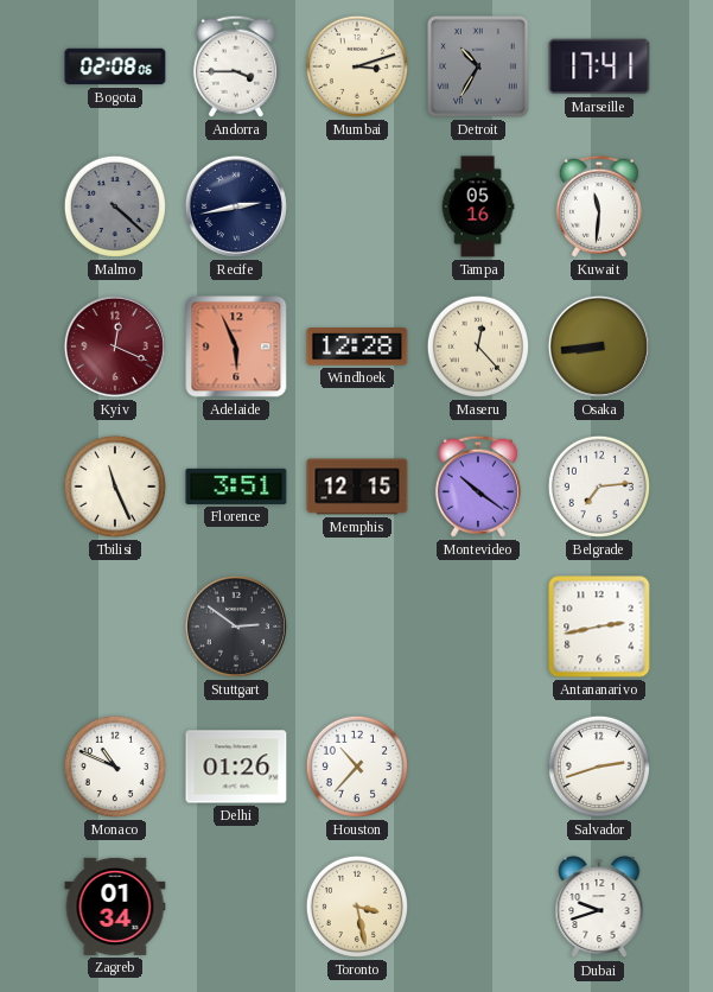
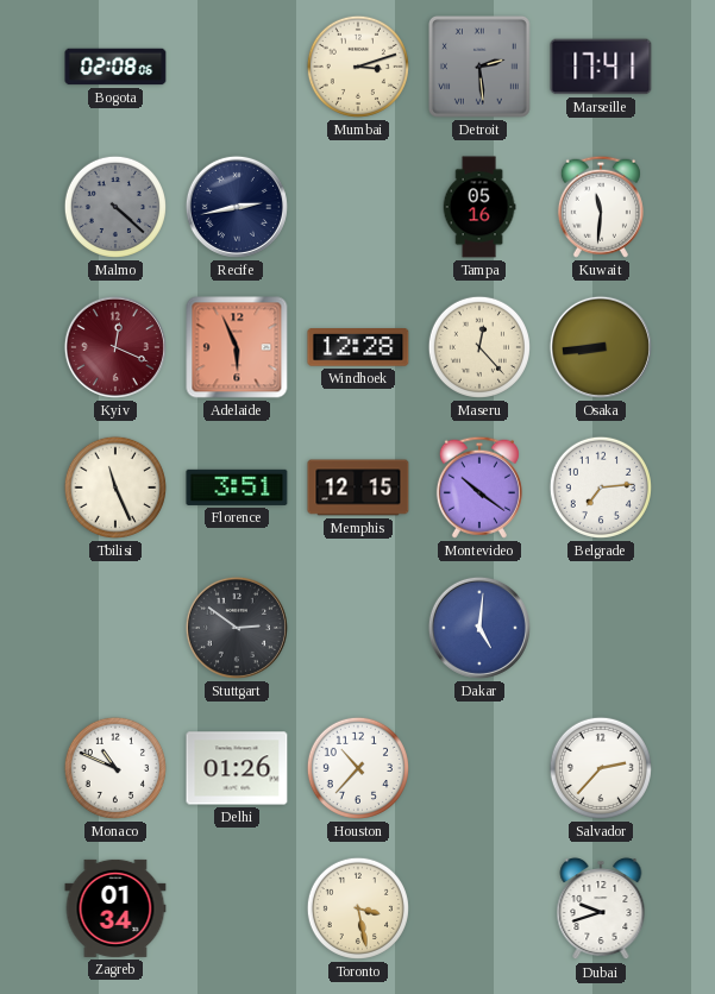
Andorra: 3:45 -> none
Detroit: 10:35 -> 2:29
Dakar: none -> 5:01
Antananarivo: 2:43 -> none
Salvador: 2:42 -> 2:37
